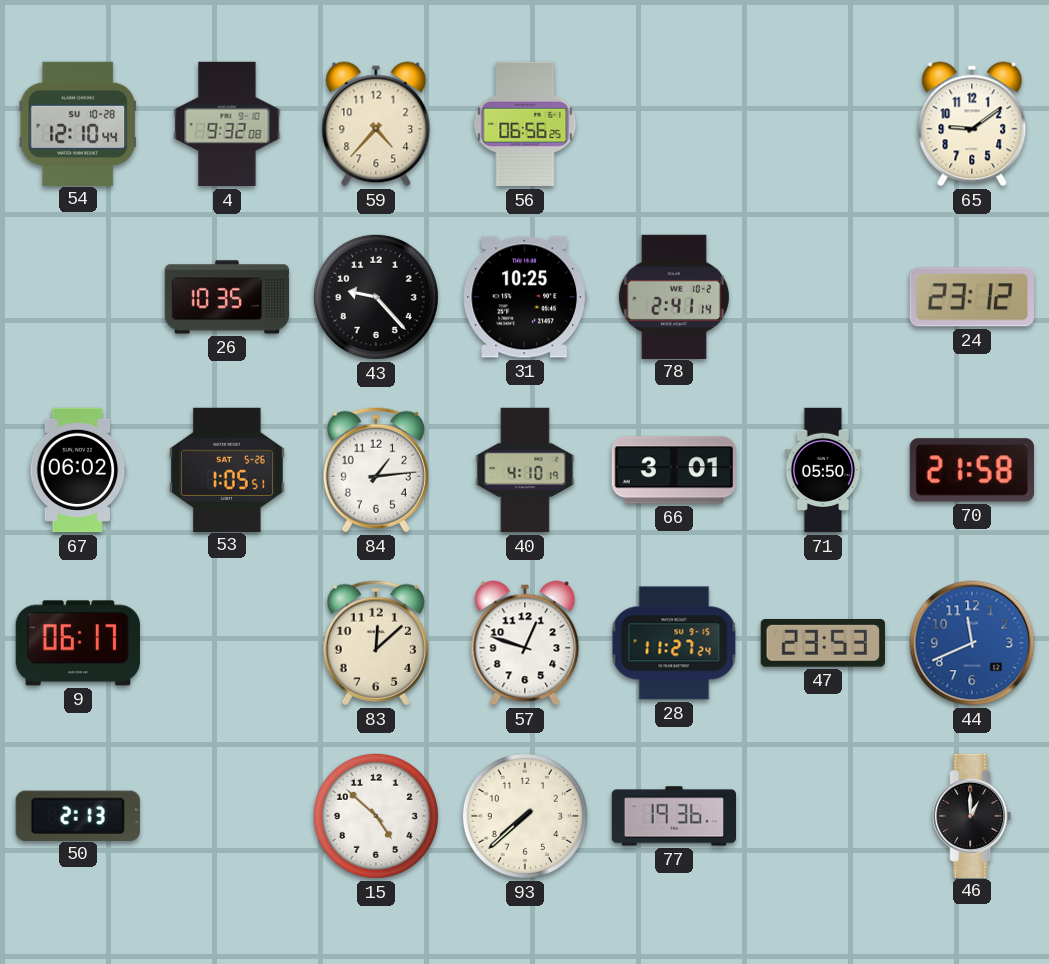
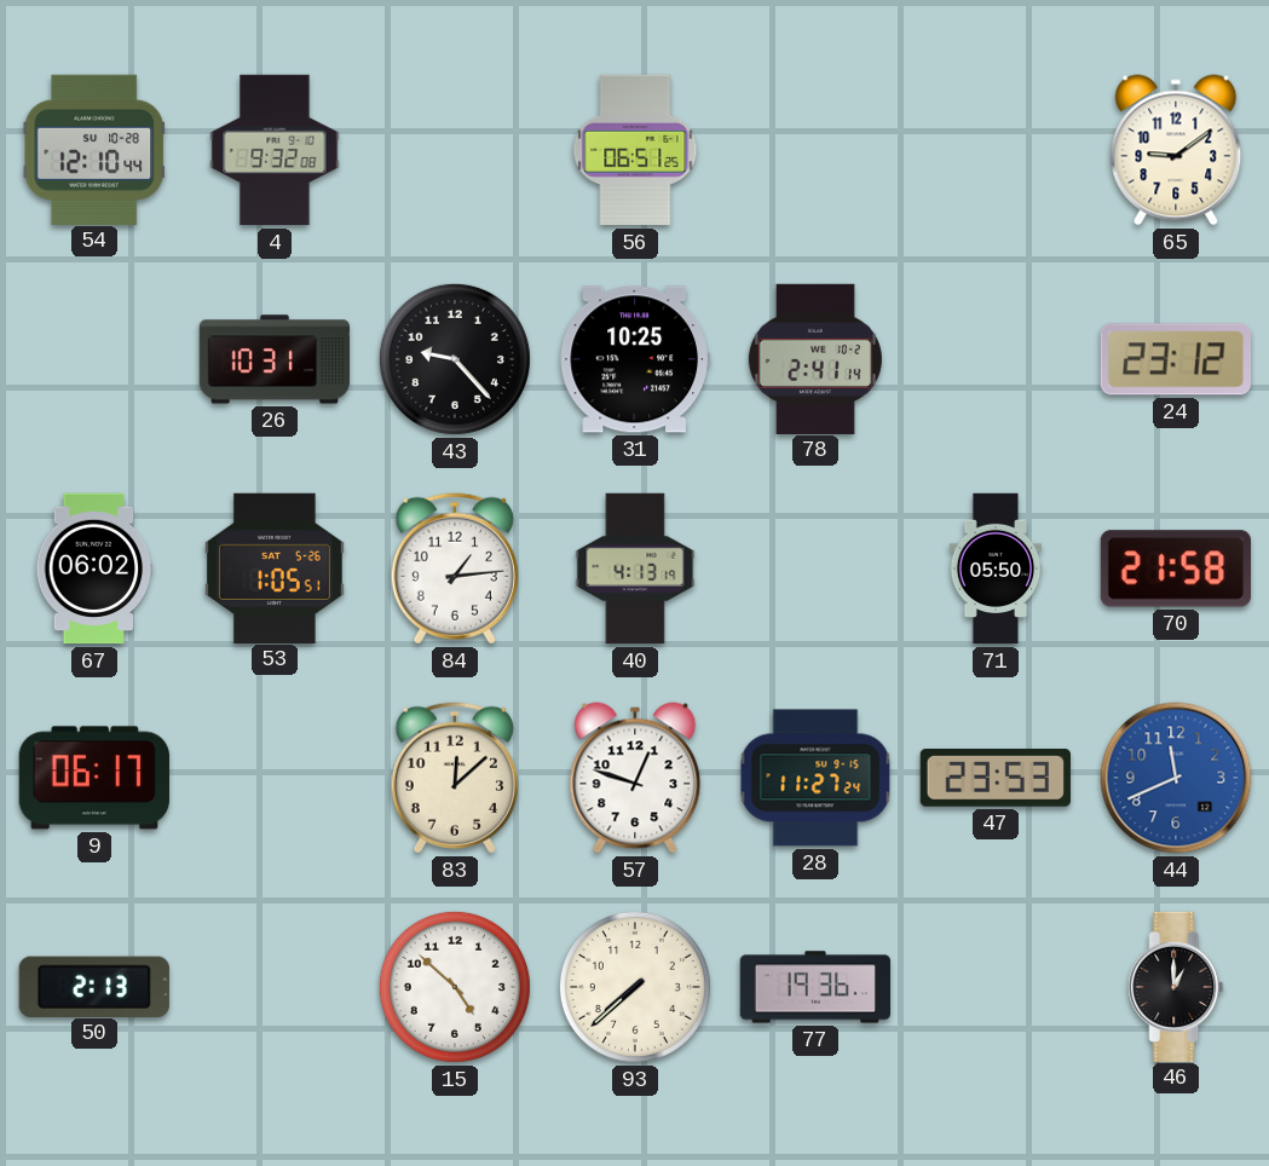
59: 4:37 -> none
56: 06:56 -> 06:51
26: 10:35 -> 10:31
40: 4:10 -> 4:13
66: 3:01 -> none
